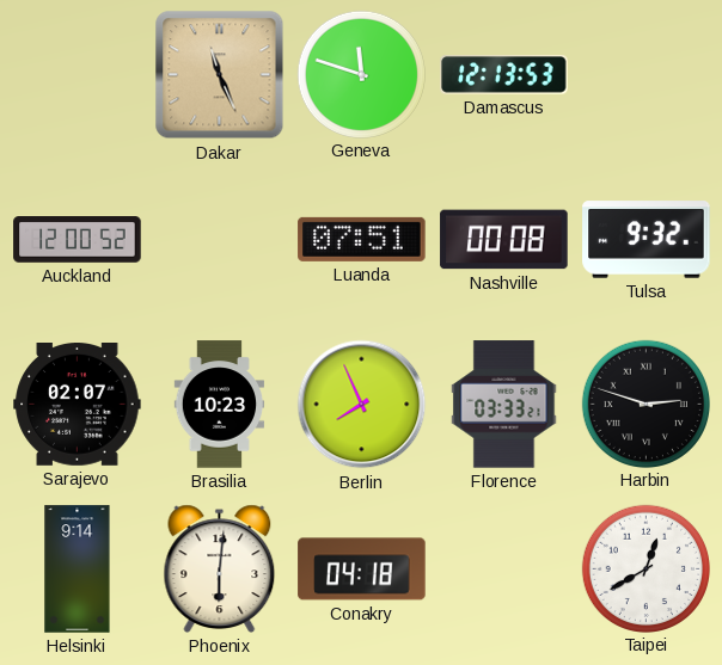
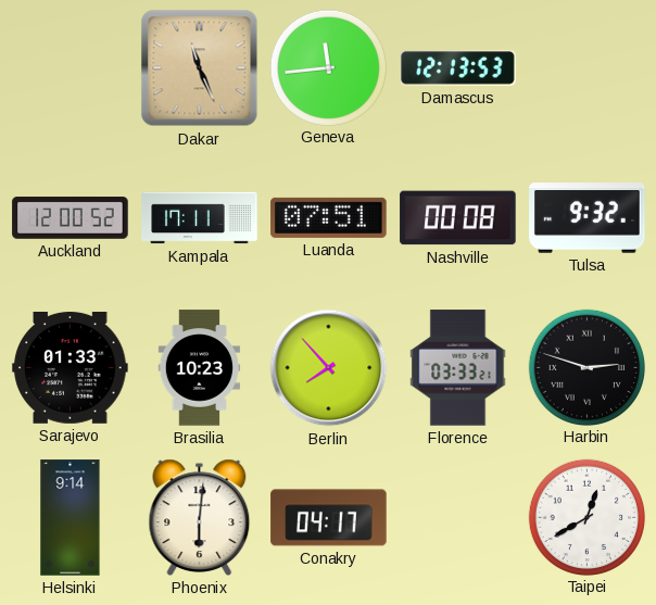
Geneva: 11:48 -> 11:44
Kampala: none -> 17:11
Sarajevo: 02:07 -> 01:33
Berlin: 7:56 -> 7:53
Conakry: 04:18 -> 04:17
